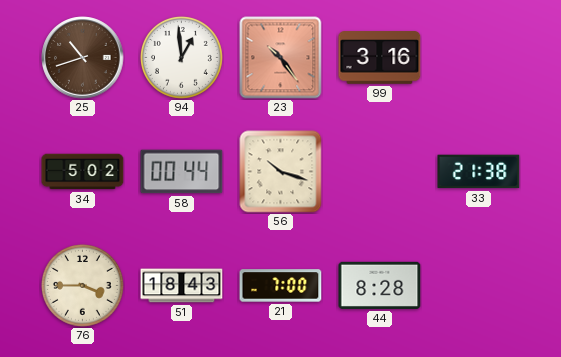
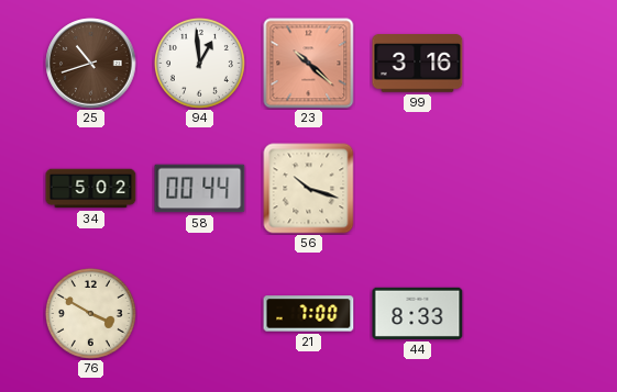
23: 10:24 -> 10:22
33: 21:38 -> none
76: 3:45 -> 3:50
51: 18:43 -> none
44: 8:28 -> 8:33
